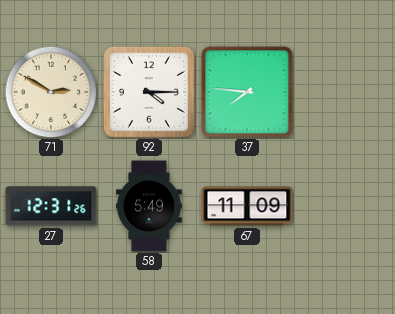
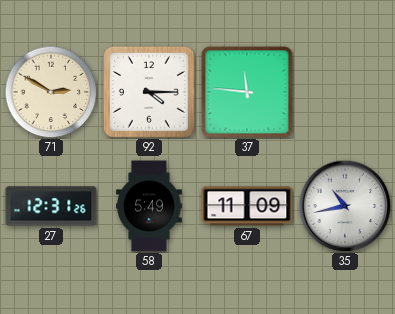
37: 7:46 -> 11:46
35: none -> 10:43
